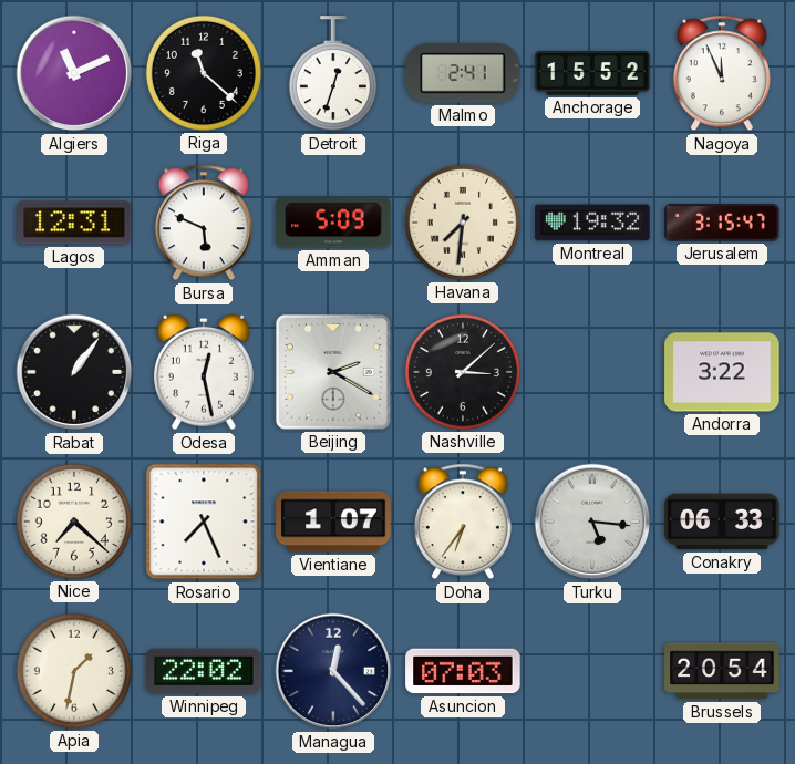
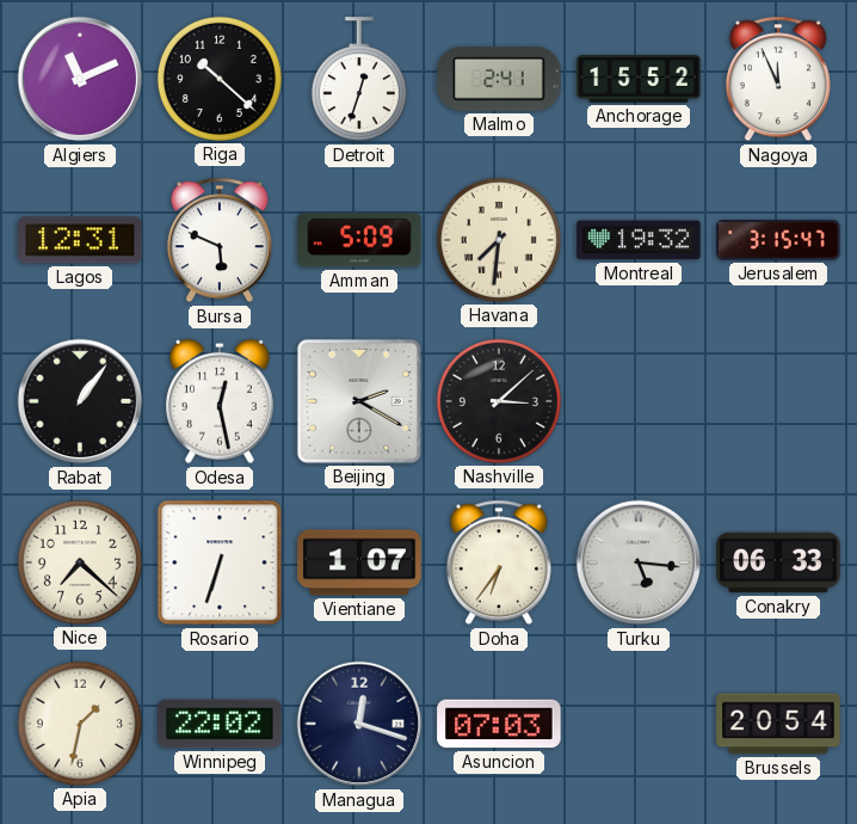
Riga: 11:22 -> 10:22
Andorra: 3:22 -> none
Rosario: 7:26 -> 6:33
Managua: 12:23 -> 12:18
